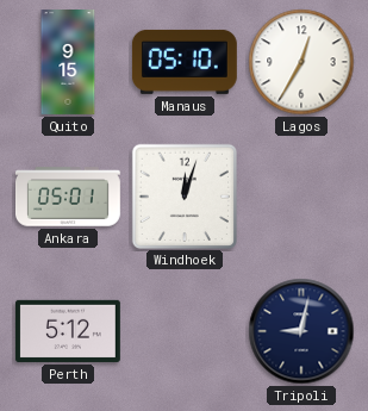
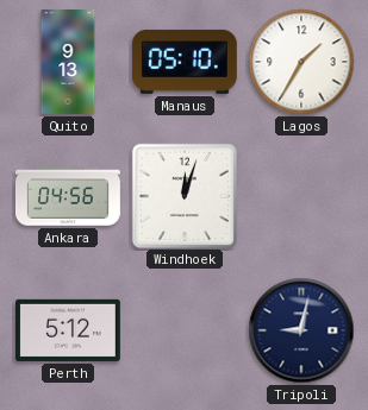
Quito: 9:15 -> 9:13
Lagos: 12:35 -> 1:35
Ankara: 05:01 -> 04:56
